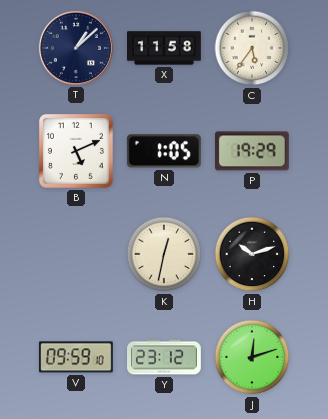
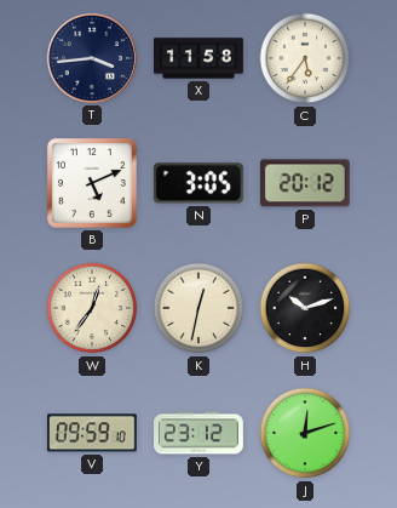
T: 1:08 -> 3:44
N: 1:05 -> 3:05
P: 19:29 -> 20:12
W: none -> 12:36
